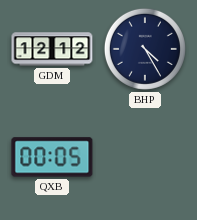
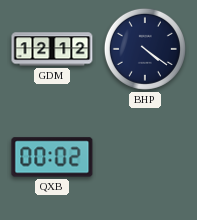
BHP: 4:25 -> 4:21
QXB: 00:05 -> 00:02
